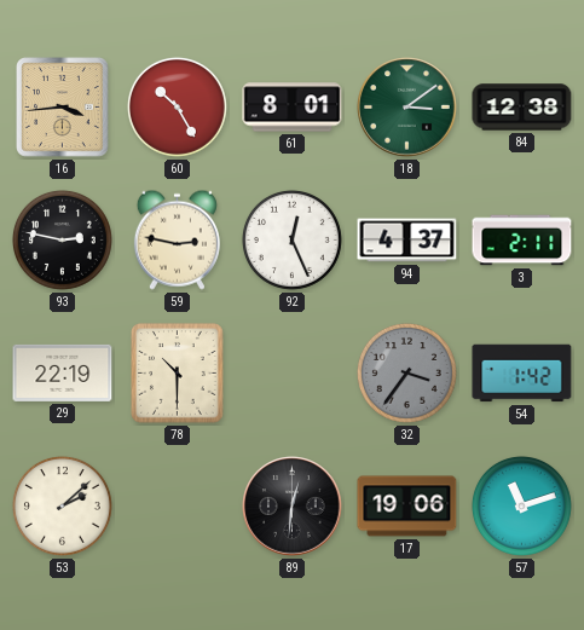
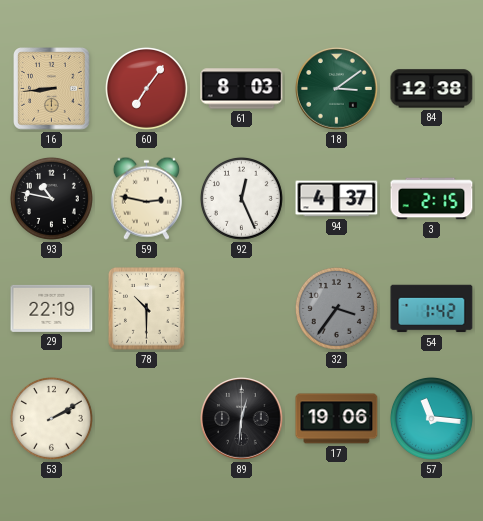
16: 3:44 -> 8:44
60: 10:25 -> 7:06
61: 8:01 -> 8:03
93: 2:47 -> 10:47
3: 2:11 -> 2:15
53: 2:08 -> 2:10
57: 11:12 -> 11:16
